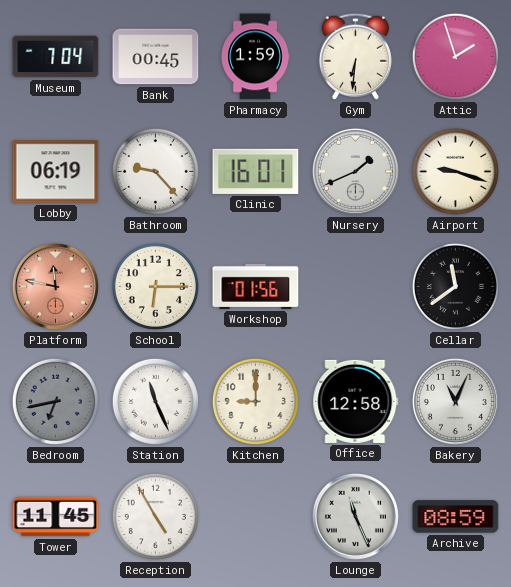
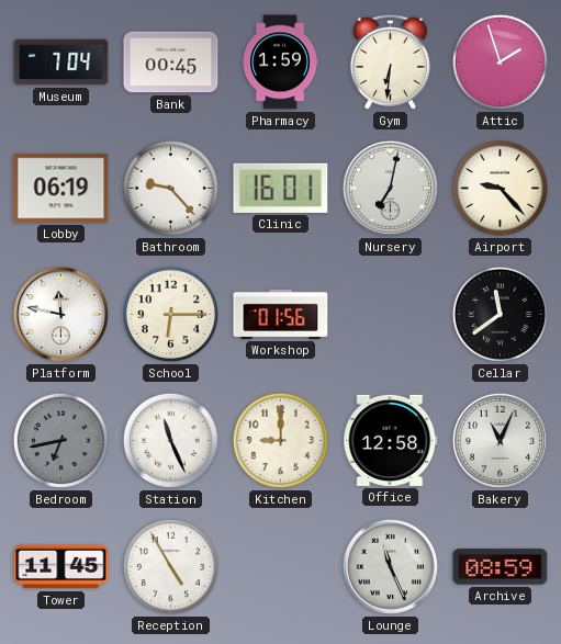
Nursery: 1:41 -> 7:02
Airport: 9:18 -> 9:23
Platform dial: salmon -> white
